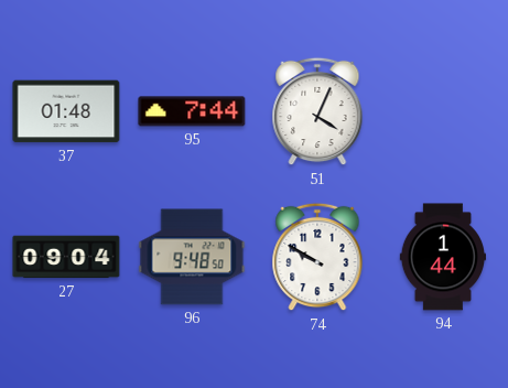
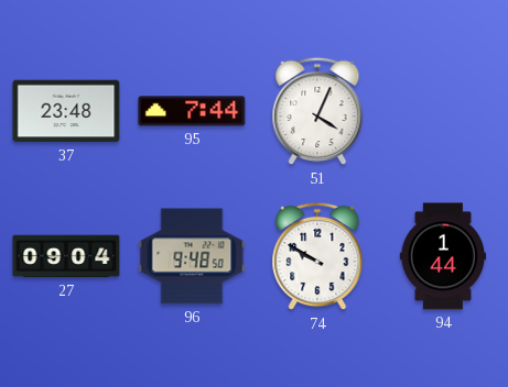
37: 01:48 -> 23:48
